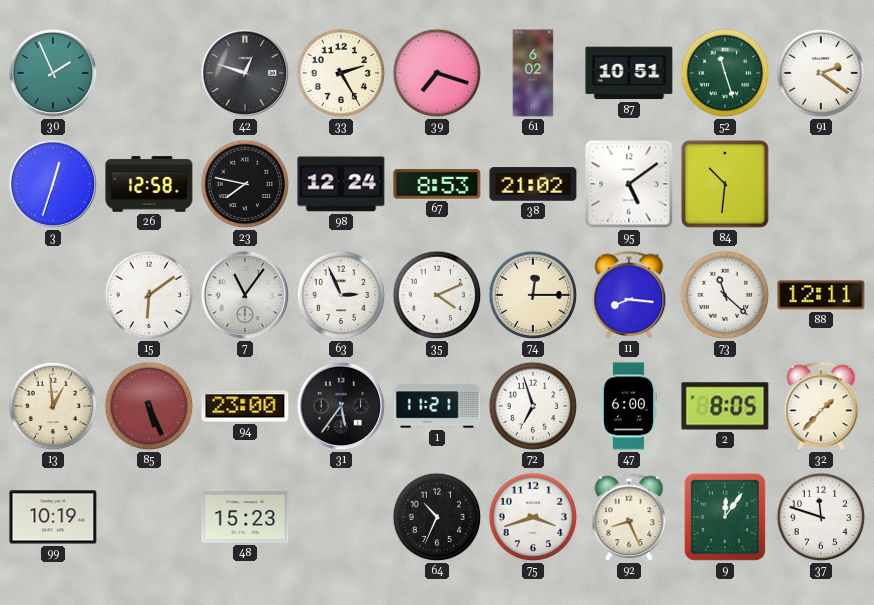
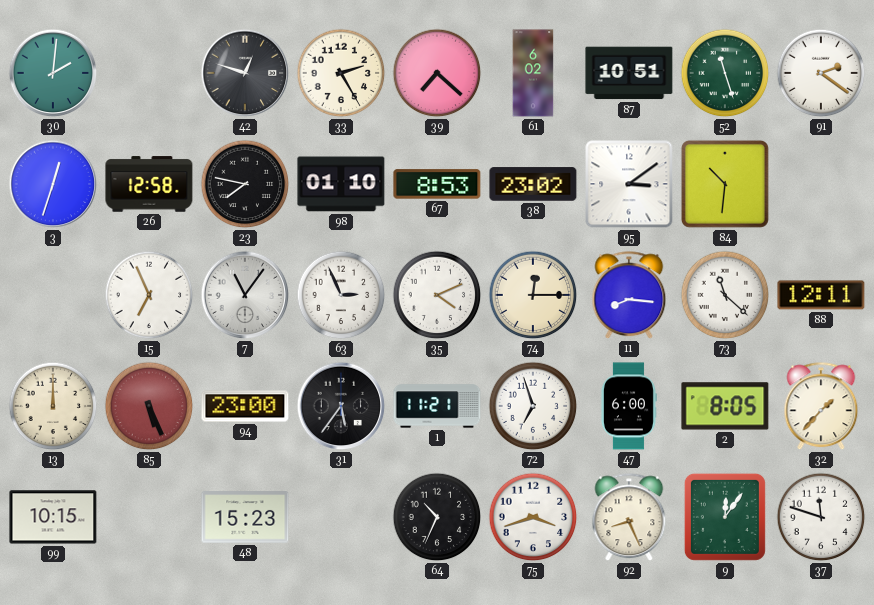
30: 1:56 -> 2:01
39: 7:18 -> 7:22
98: 12:24 -> 01:10
38: 21:02 -> 23:02
95: 5:09 -> 3:09
15: 6:09 -> 6:56
13: 12:59 -> 12:00
99: 10:19 -> 10:15
